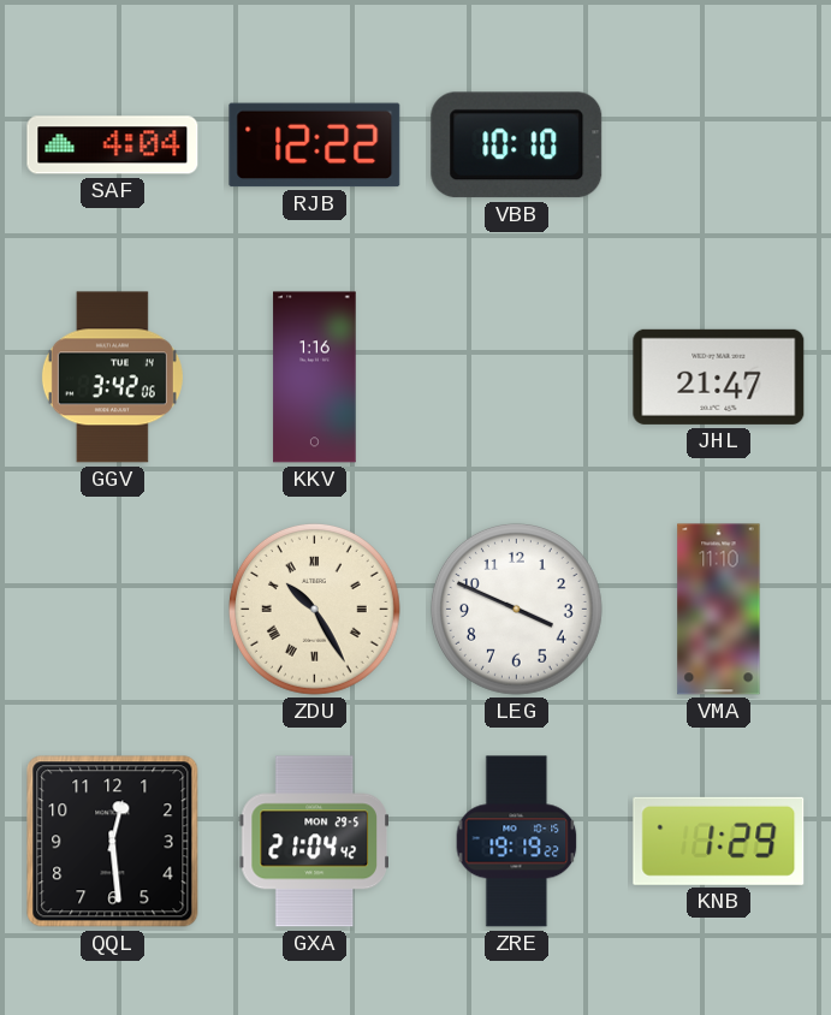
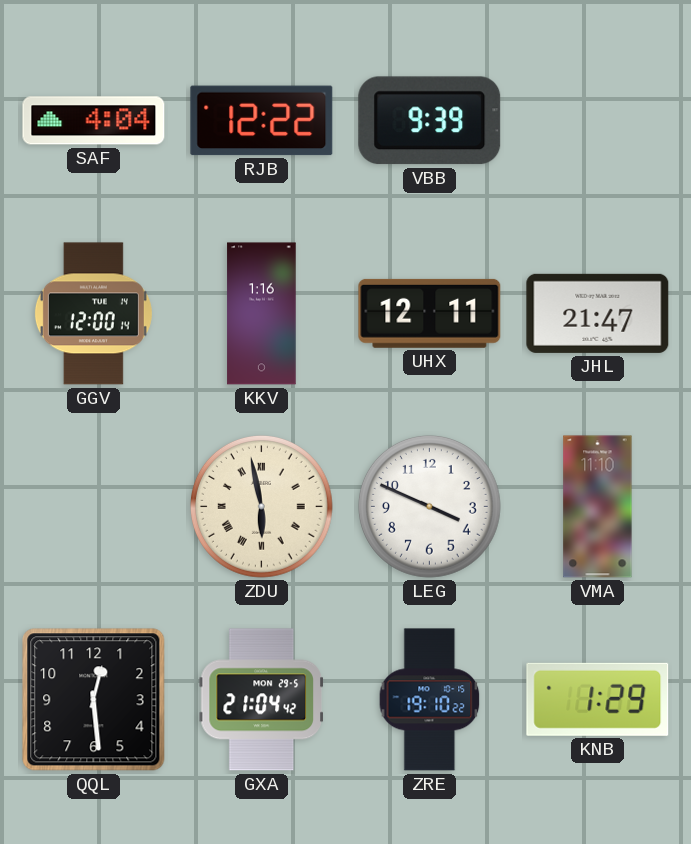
VBB: 10:10 -> 9:39
GGV: 3:42 -> 12:00
UHX: none -> 12:11
ZDU: 10:25 -> 5:58
ZRE: 19:19 -> 19:10
